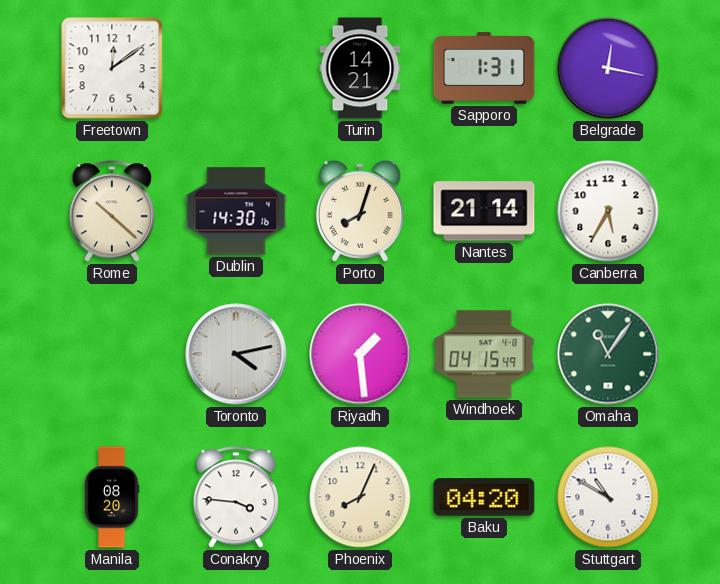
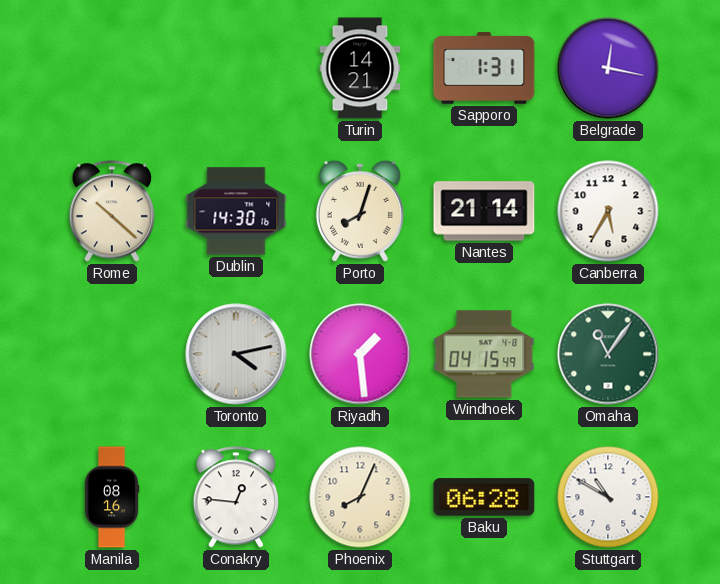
Freetown: 12:09 -> none
Manila: 08:20 -> 08:16
Conakry: 3:46 -> 12:46
Baku: 04:20 -> 06:28
